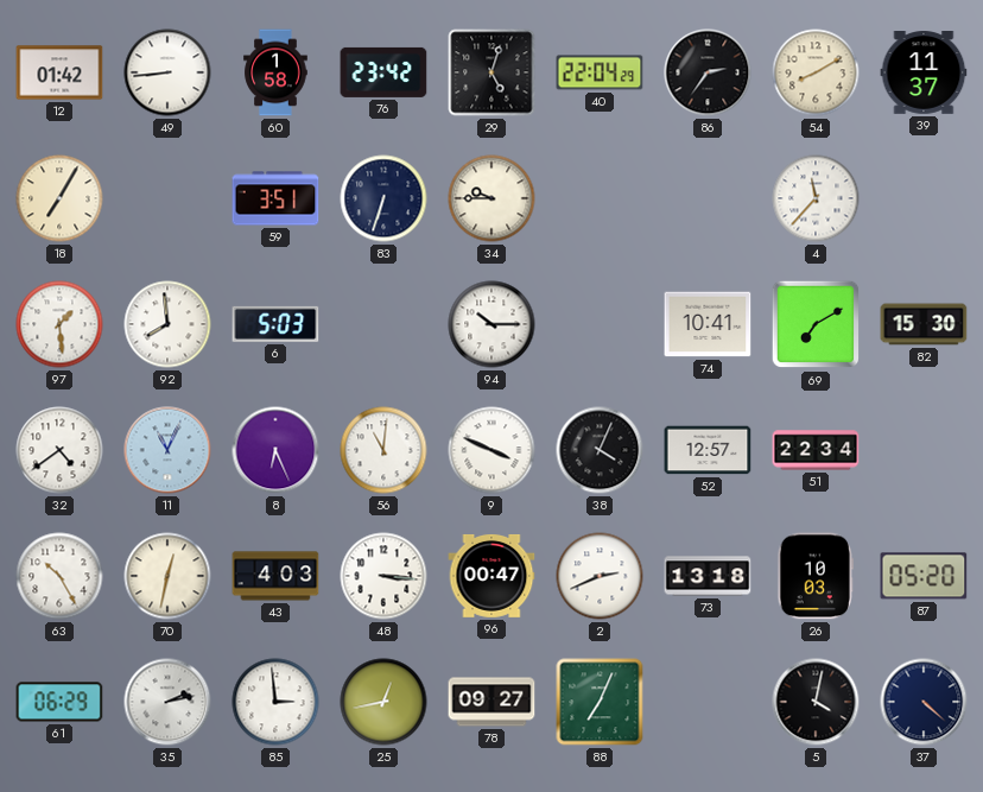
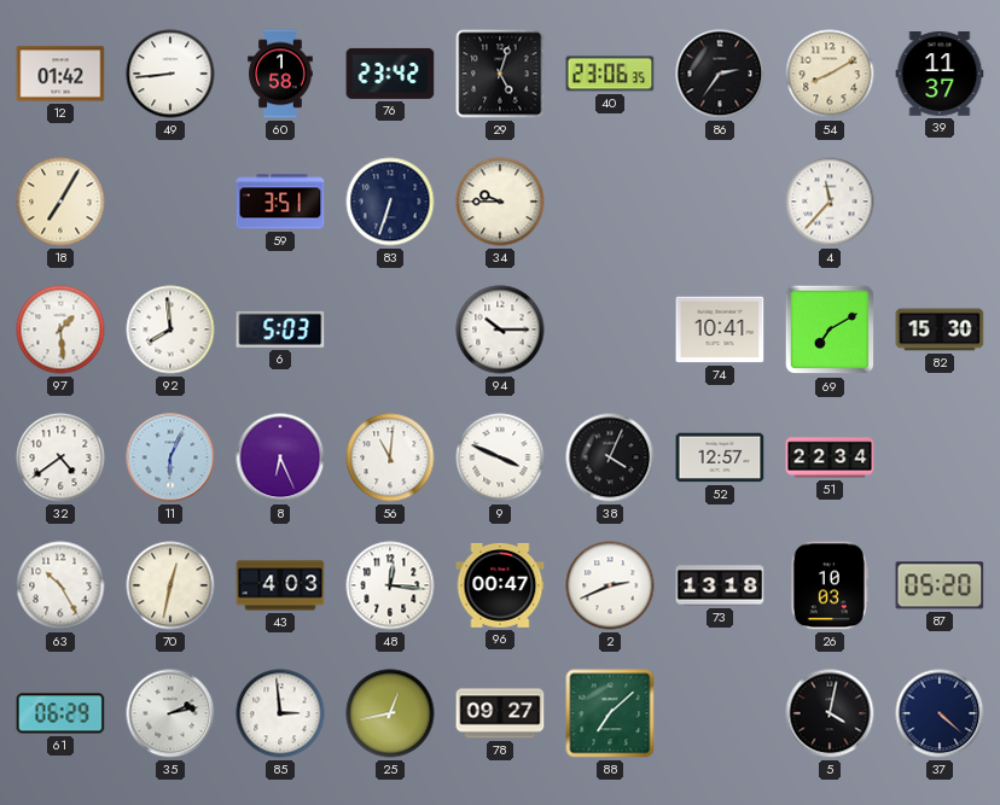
40: 22:04 -> 23:06
11: 11:04 -> 6:04
48: 3:16 -> 12:16
88: 7:04 -> 7:08
